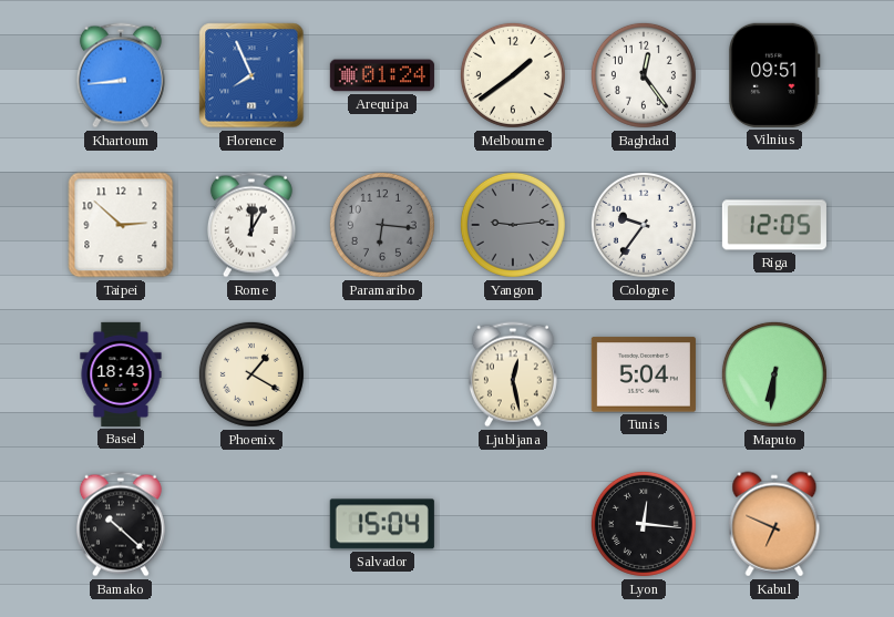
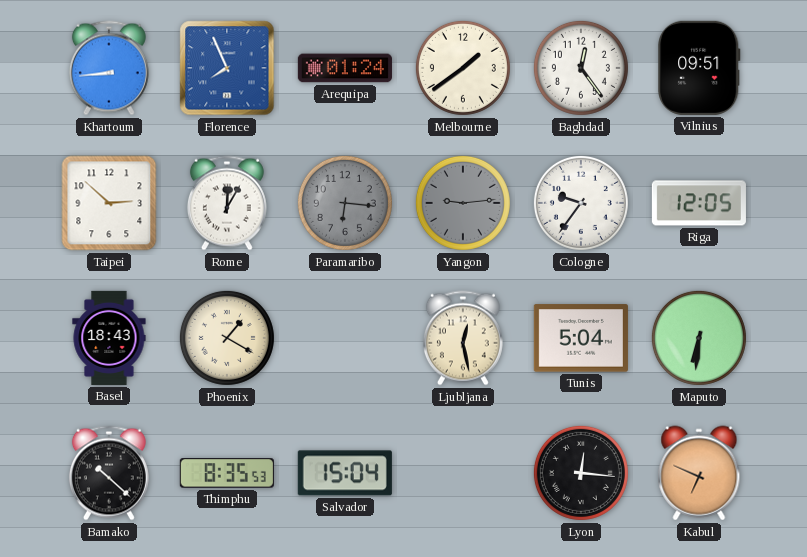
Thimphu: none -> 8:35
